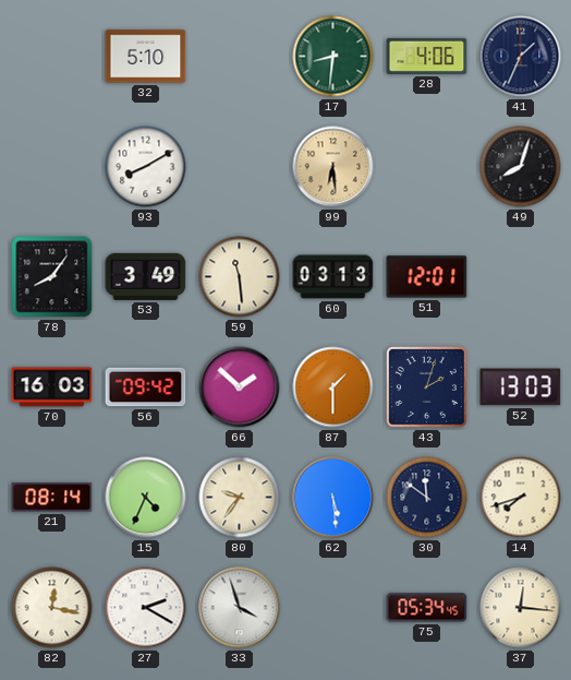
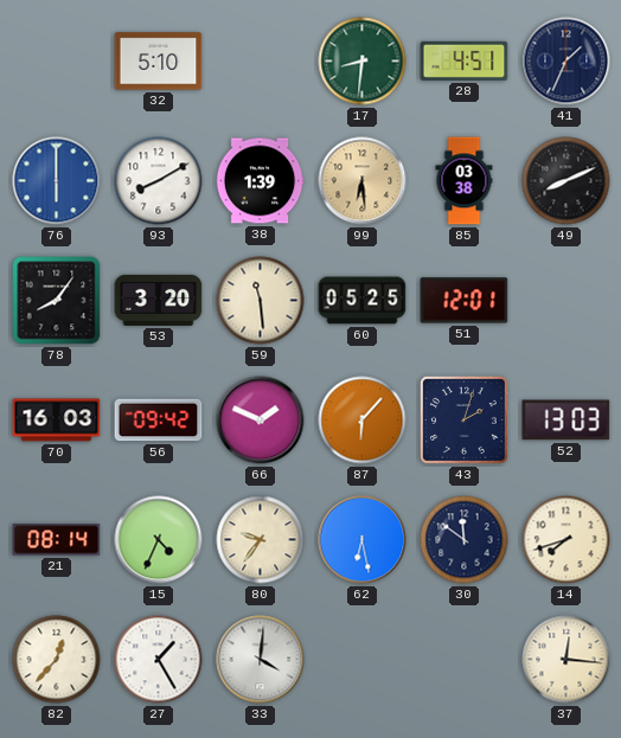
28: 4:06 -> 4:51
76: none -> 6:00
38: none -> 1:39
85: none -> 03:38
49: 8:03 -> 8:11
53: 3:49 -> 3:20
60: 03:13 -> 05:25
66: 1:52 -> 1:49
87: 1:30 -> 6:07
62: 5:29 -> 6:28
82: 12:17 -> 12:37
27: 2:20 -> 1:25
33: 3:57 -> 4:01
75: 05:34 -> none
